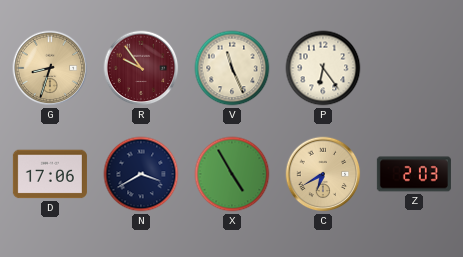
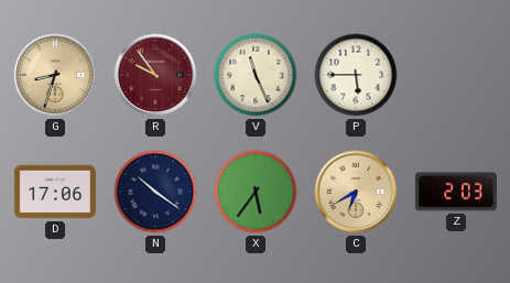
P: 6:24 -> 5:45
N: 3:40 -> 10:21
X: 4:55 -> 5:36
